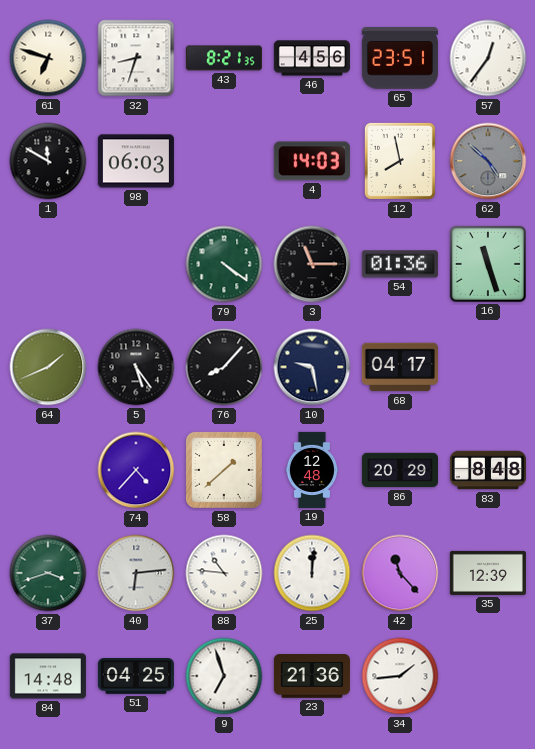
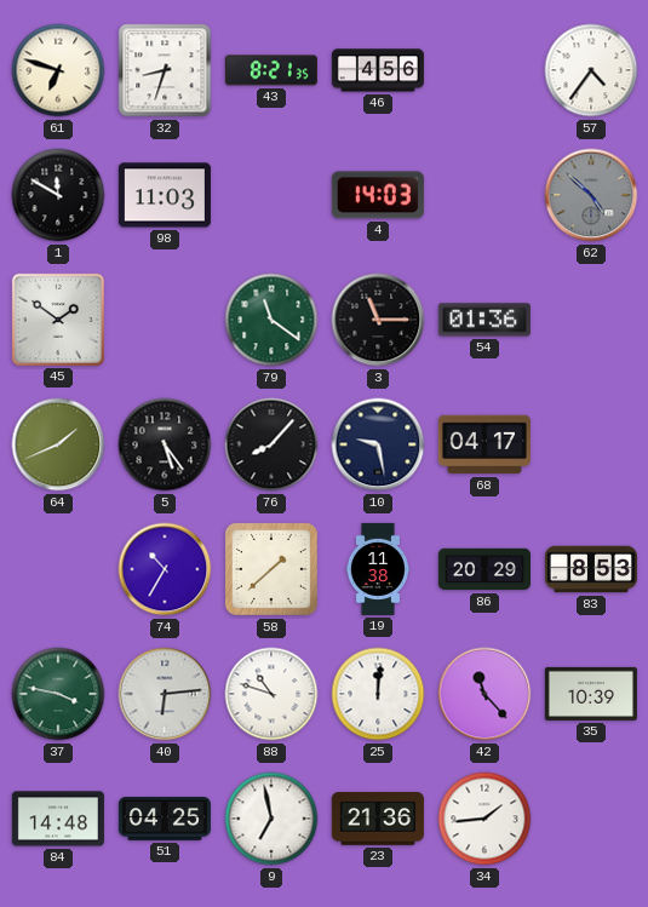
65: 23:51 -> none
57: 12:36 -> 4:36
98: 06:03 -> 11:03
12: 7:58 -> none
45: none -> 1:51
79: 4:21 -> 11:21
16: 11:27 -> none
74: 4:37 -> 10:35
19: 12:48 -> 11:38
83: 8:48 -> 8:53
37: 3:42 -> 3:47
88: 10:46 -> 10:48
35: 12:39 -> 10:39
9: 6:57 -> 6:58
